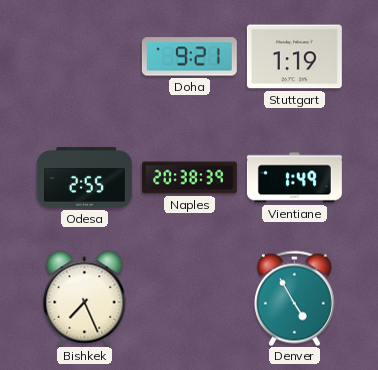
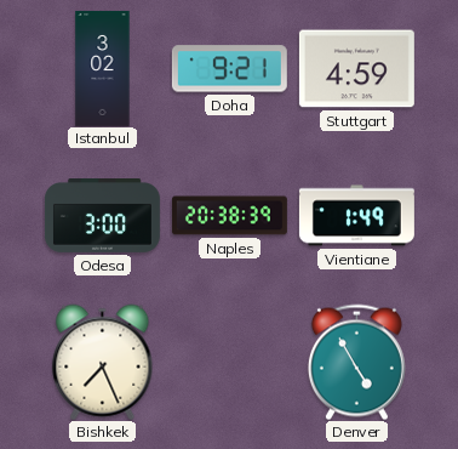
Istanbul: none -> 3:02
Stuttgart: 1:19 -> 4:59
Odesa: 2:55 -> 3:00
